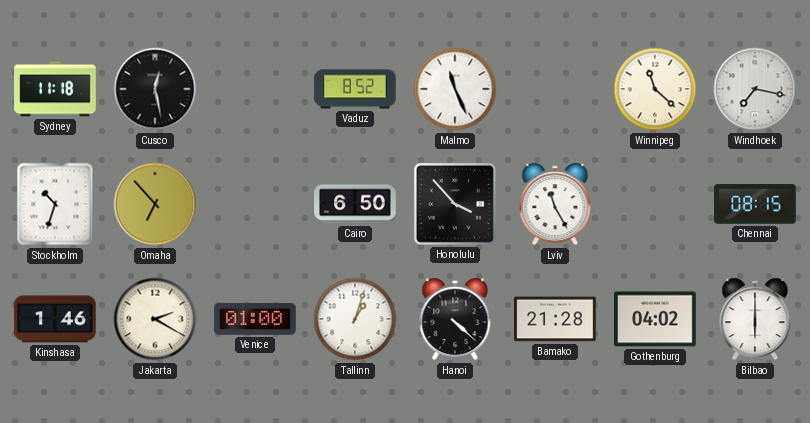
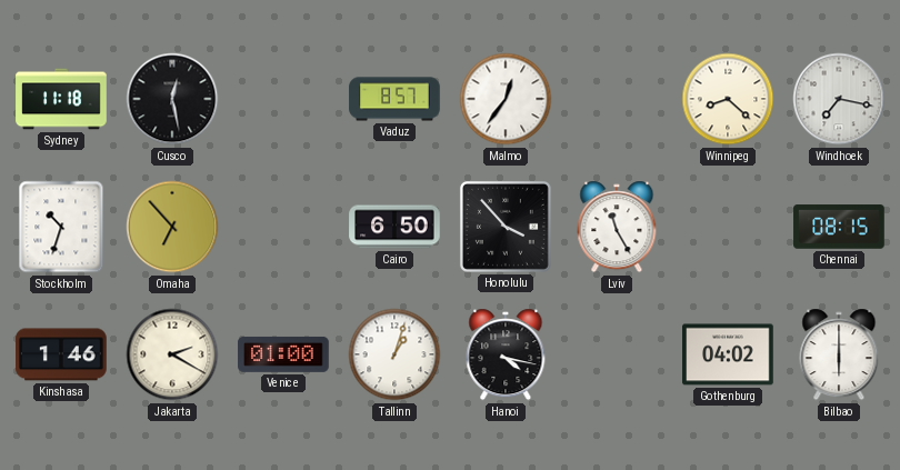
Vaduz: 8:52 -> 8:57
Malmo: 11:26 -> 12:36
Winnipeg: 11:22 -> 8:22
Hanoi: 4:22 -> 4:17
Bamako: 21:28 -> none
